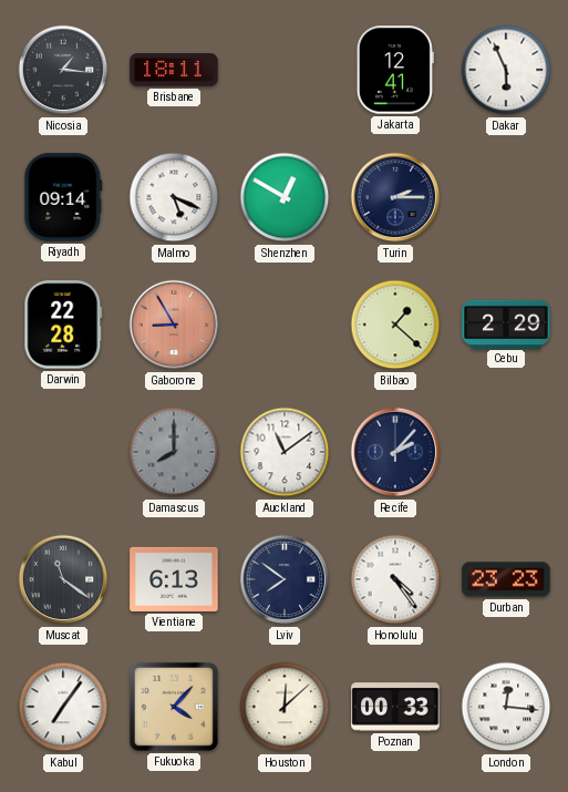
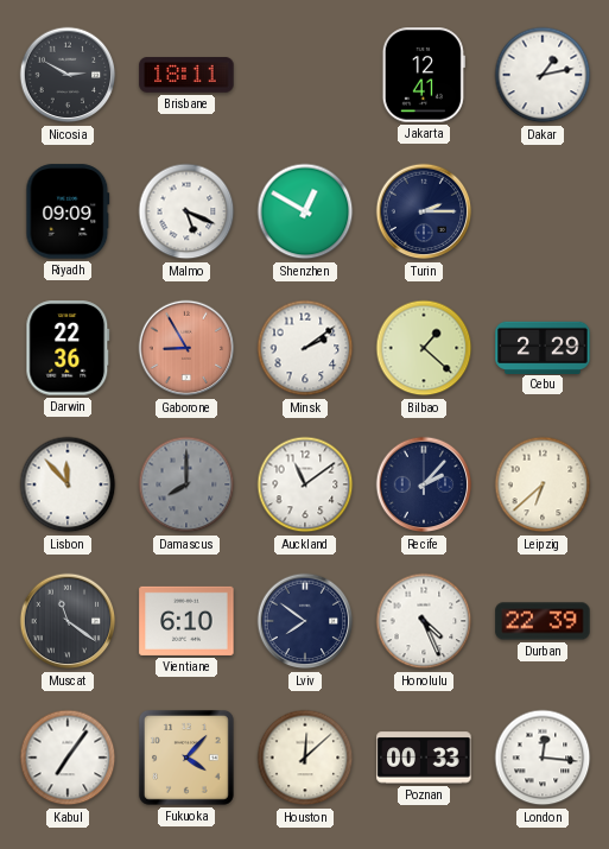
Nicosia: 1:16 -> 2:50
Dakar: 5:56 -> 1:13
Riyadh: 09:14 -> 09:09
Darwin: 22:28 -> 22:36
Minsk: none -> 2:09
Lisbon: none -> 11:53
Leipzig: none -> 6:38
Vientiane: 6:13 -> 6:10
Honolulu: 4:24 -> 4:26
Durban: 23:23 -> 22:39
